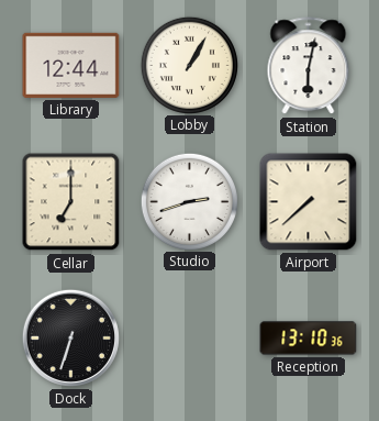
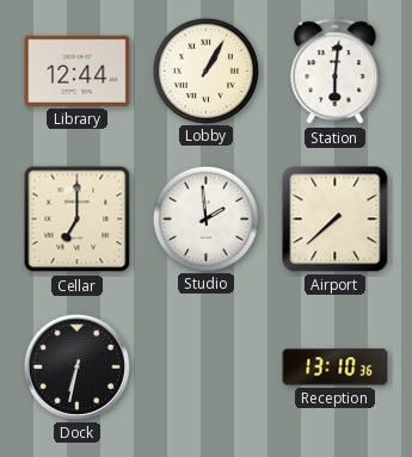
Station: 6:02 -> 6:01
Studio: 2:42 -> 1:59
Dock: 6:33 -> 6:32
